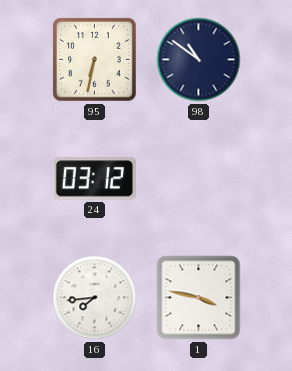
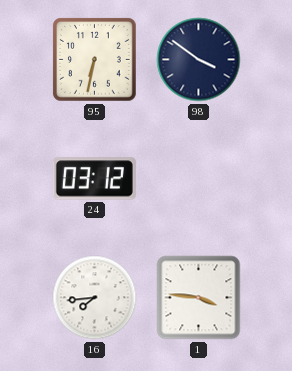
98: 10:51 -> 3:51
1: 3:47 -> 3:46
